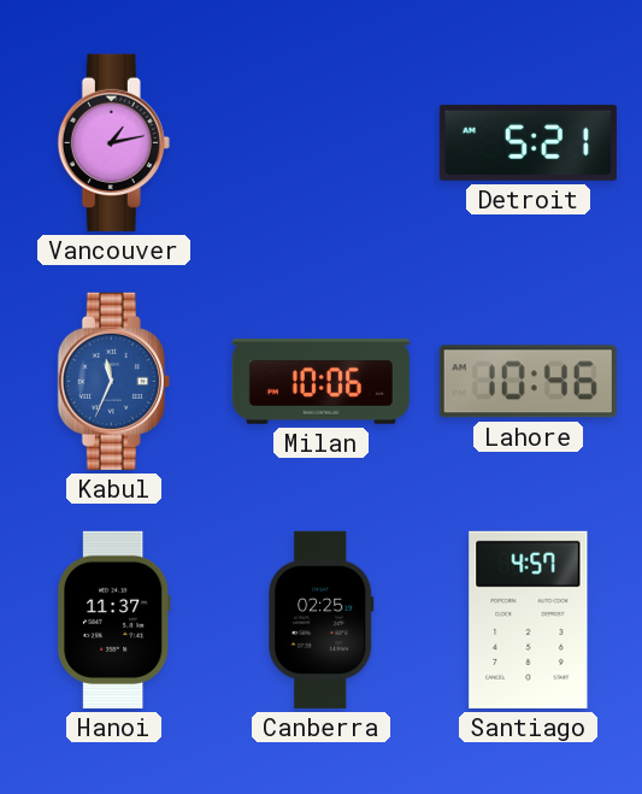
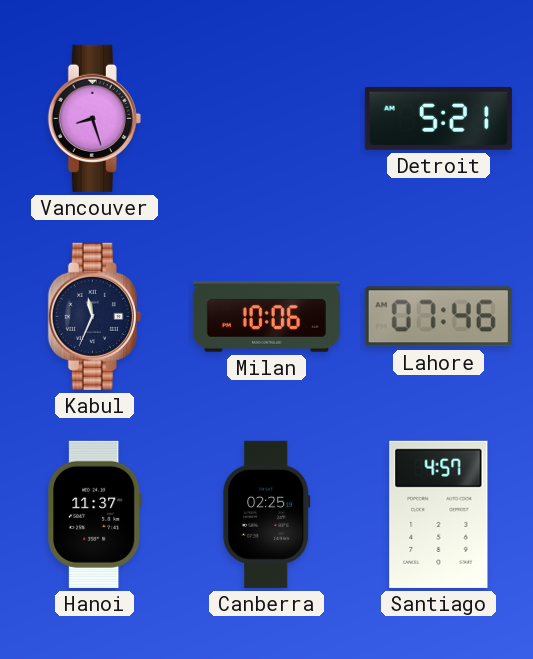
Vancouver: 1:13 -> 8:27
Kabul dial: blue -> navy
Lahore: 10:46 -> 07:46
